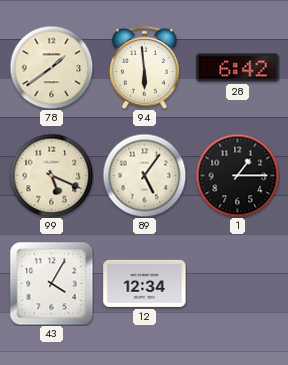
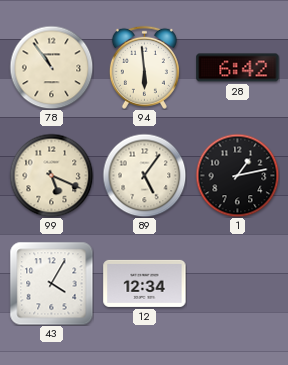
78: 1:39 -> 10:54
1: 1:15 -> 1:13
